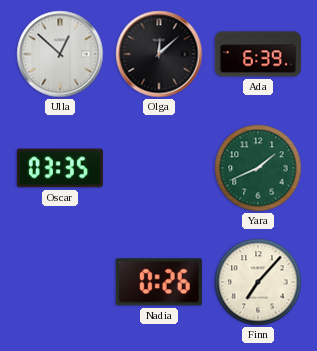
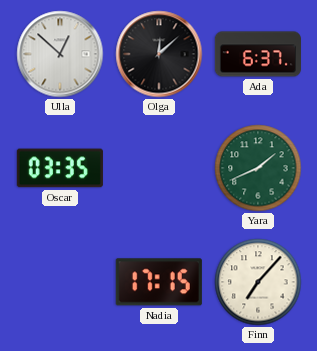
Ada: 6:39 -> 6:37
Nadia: 0:26 -> 17:15
